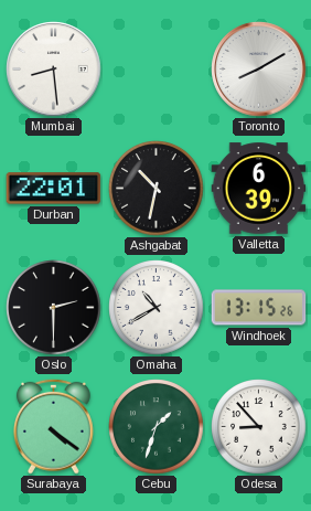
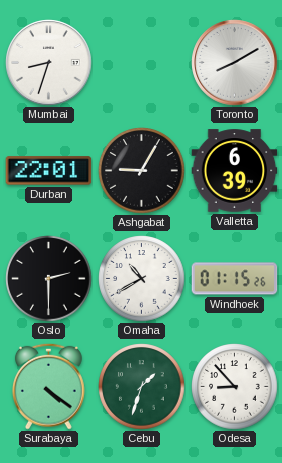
Mumbai: 8:29 -> 8:33
Ashgabat: 10:32 -> 9:05
Windhoek: 13:15 -> 01:15
